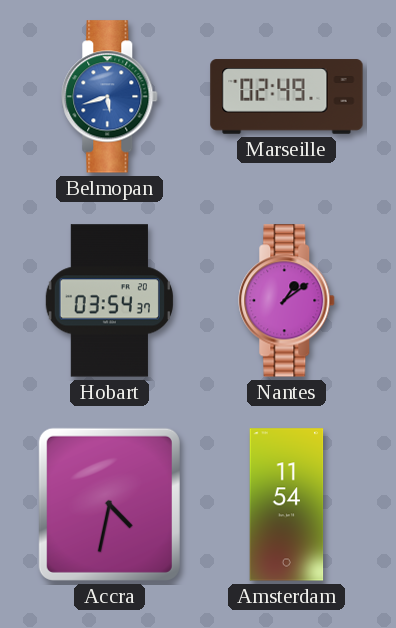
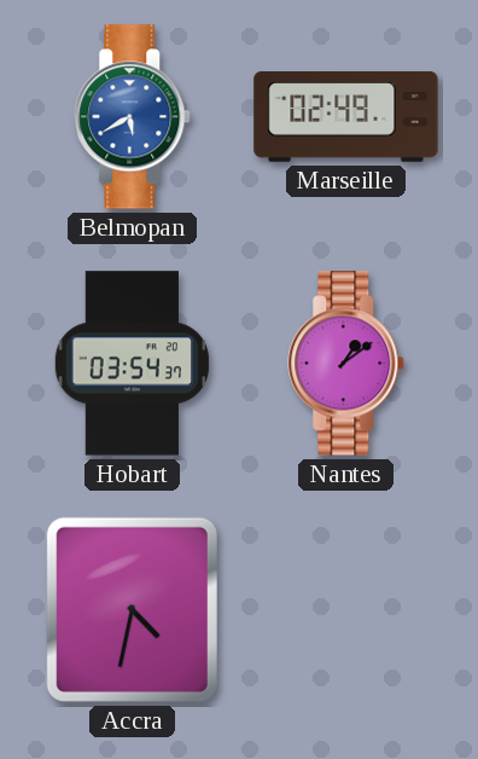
Belmopan: 5:42 -> 5:40
Amsterdam: 11:54 -> none
